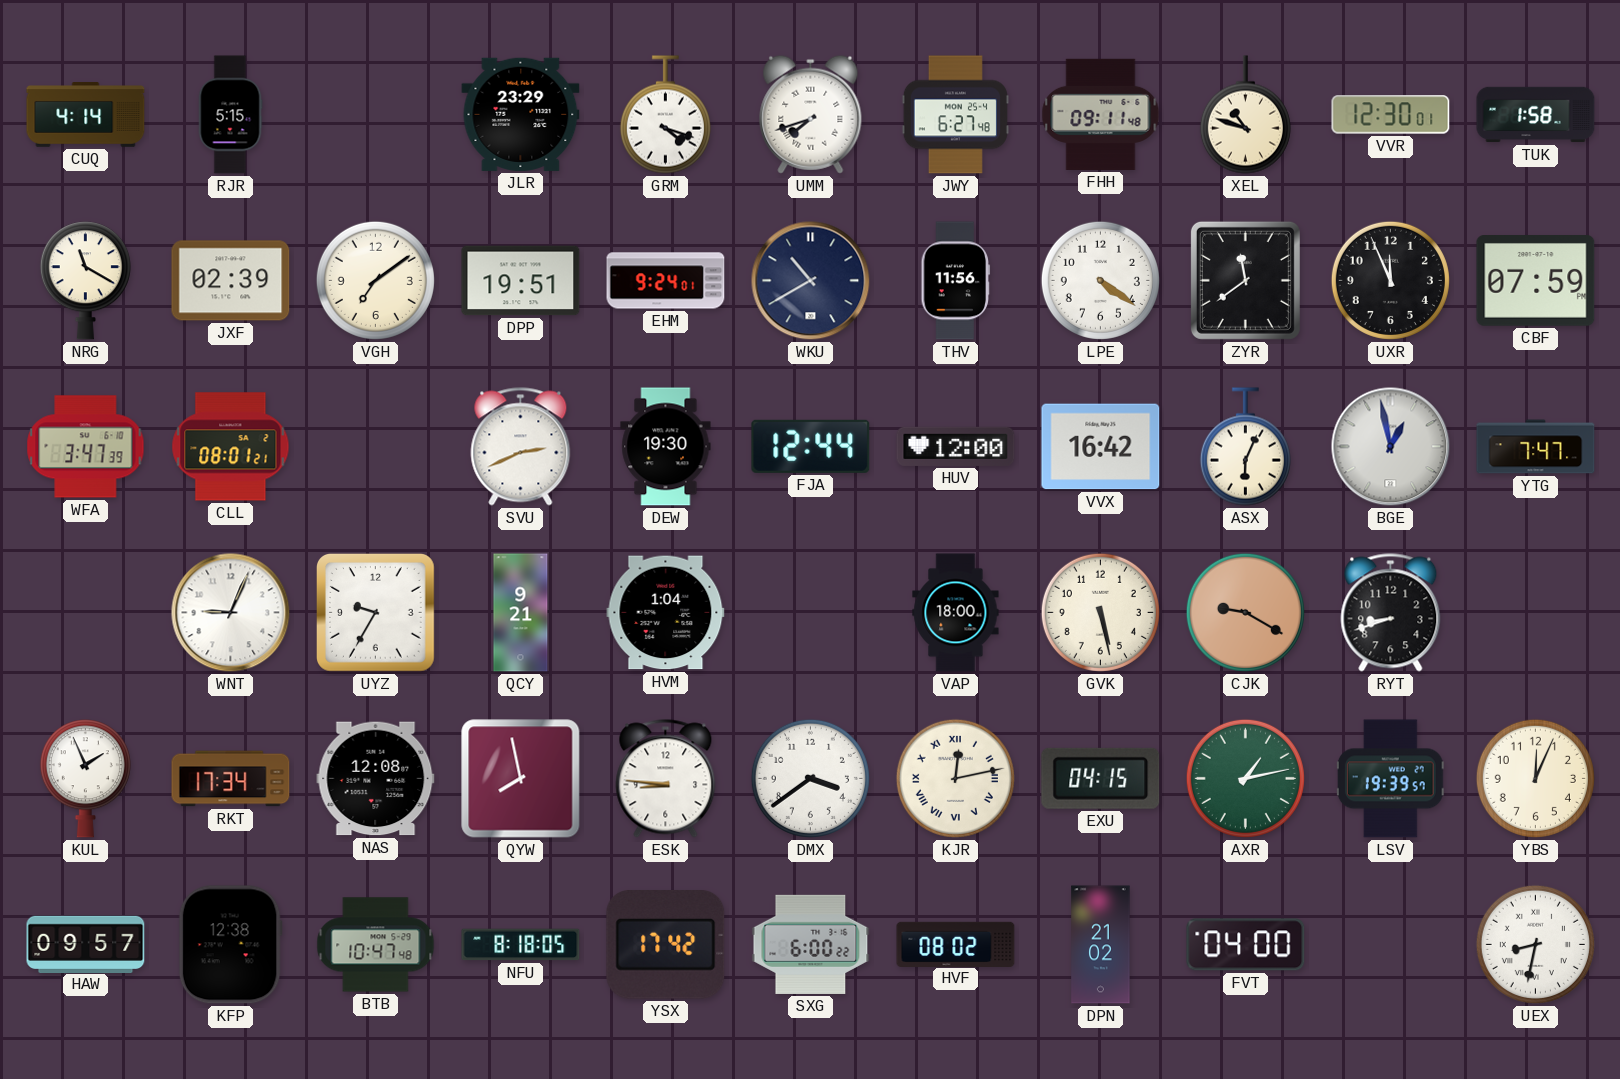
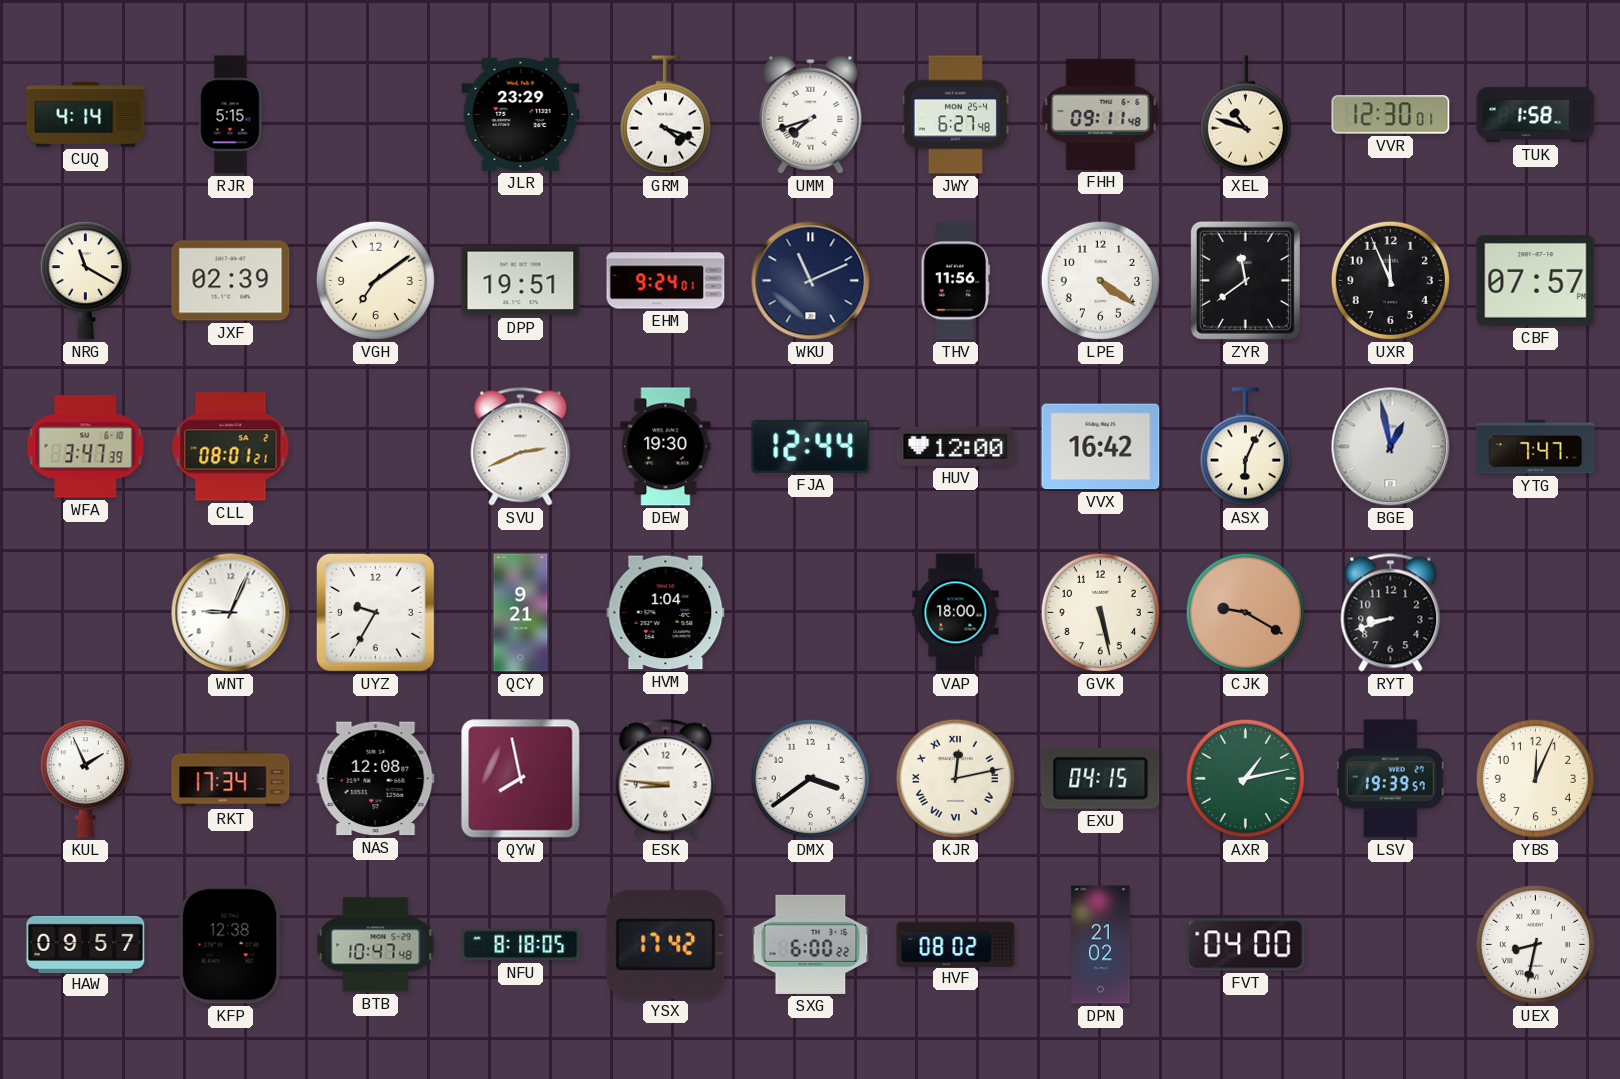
WKU: 10:40 -> 11:11
CBF: 07:59 -> 07:57
